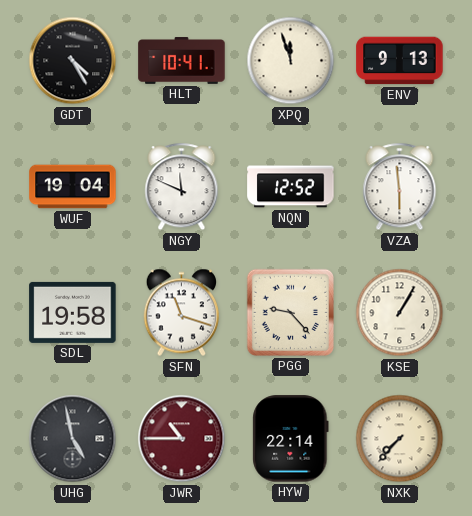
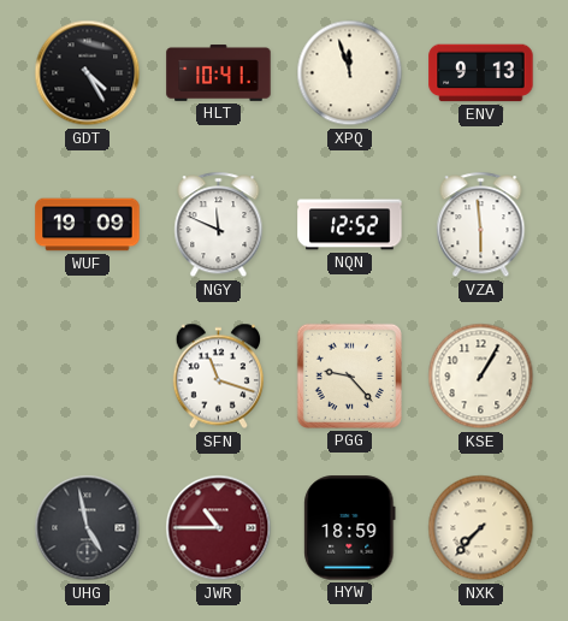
WUF: 19:04 -> 19:09
SDL: 19:58 -> none
HYW: 22:14 -> 18:59
